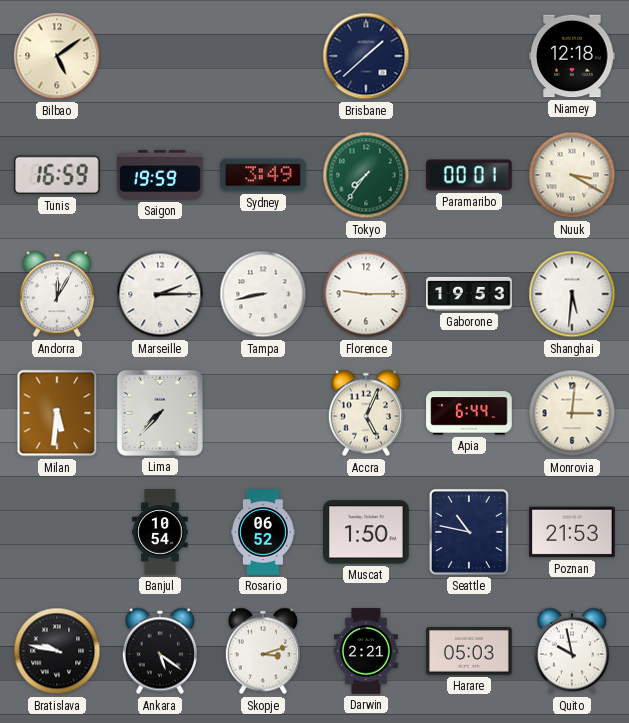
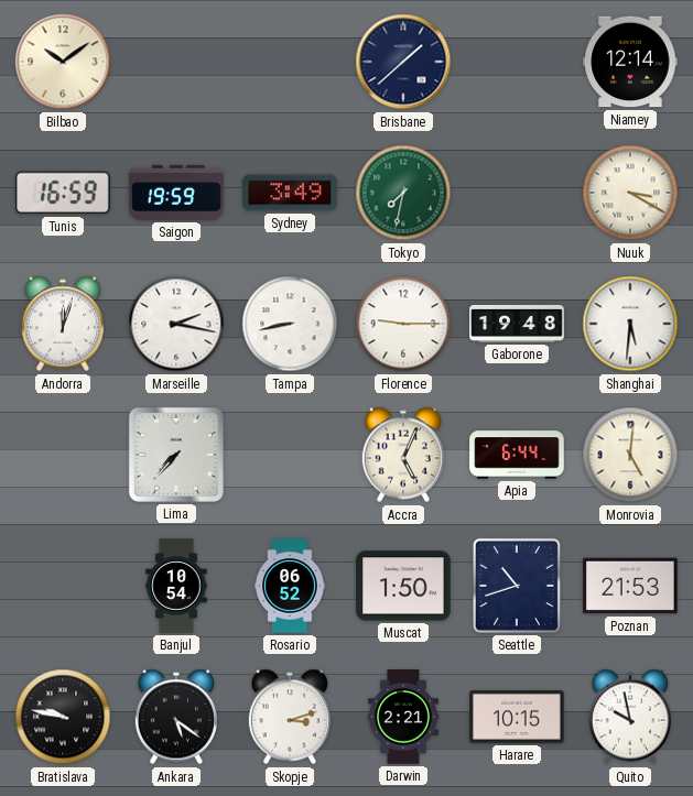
Bilbao: 5:09 -> 10:09
Niamey: 12:18 -> 12:14
Tokyo: 7:36 -> 7:32
Paramaribo: 00:01 -> none
Andorra: 12:05 -> 12:03
Marseille: 2:15 -> 2:17
Gaborone: 19:53 -> 19:48
Milan: 5:31 -> none
Monrovia: 3:01 -> 5:01
Seattle: 10:47 -> 10:42
Harare: 05:03 -> 10:15
